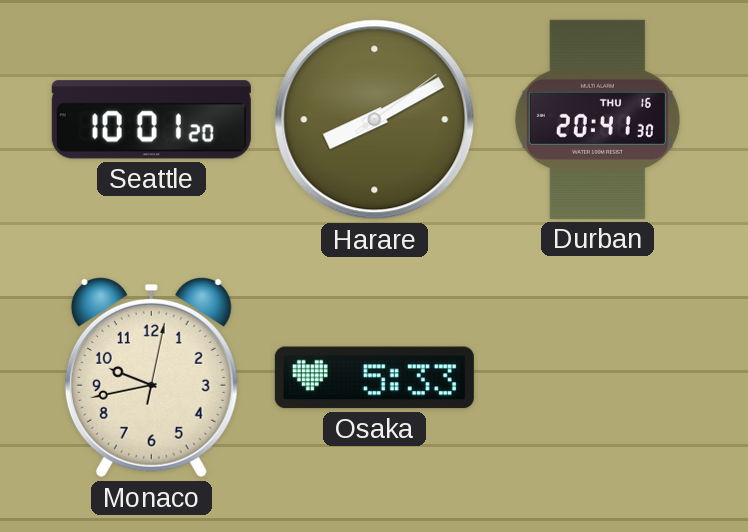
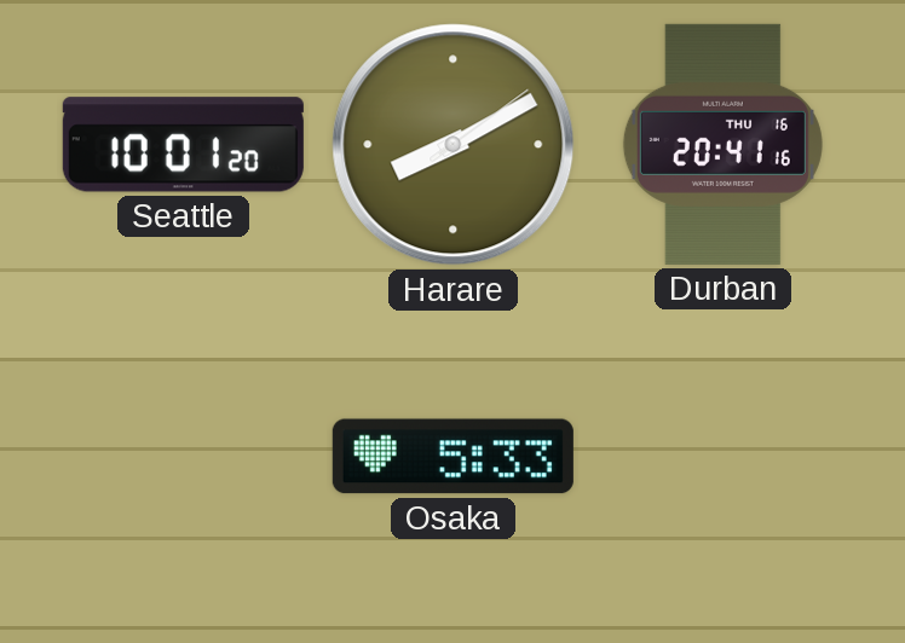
Durban: 20:41:30 -> 20:41:16
Monaco: 9:43 -> none
